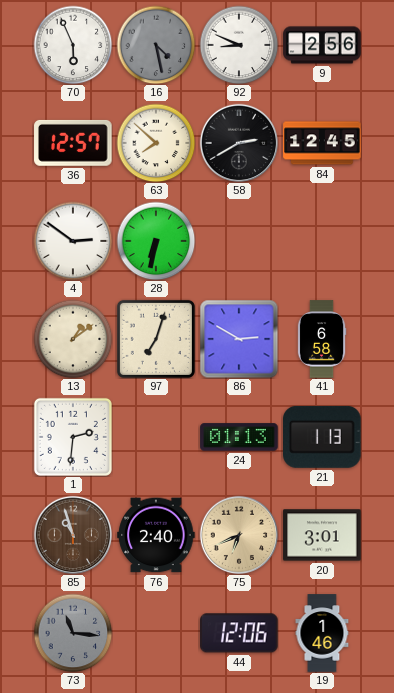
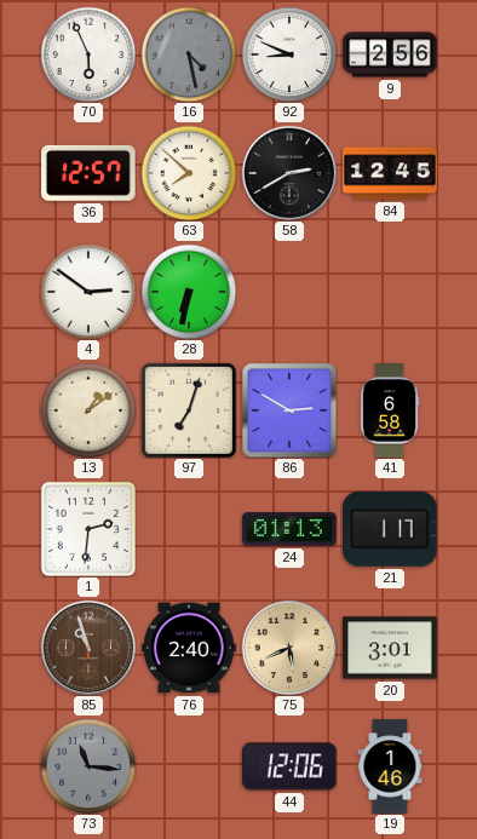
21: 1:13 -> 1:17
75: 6:41 -> 5:41
